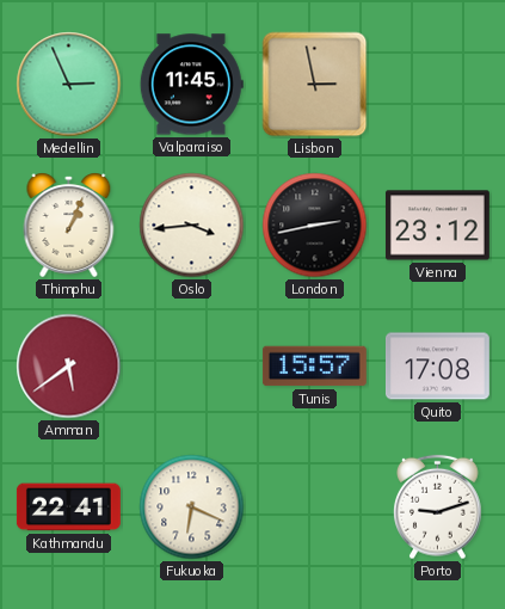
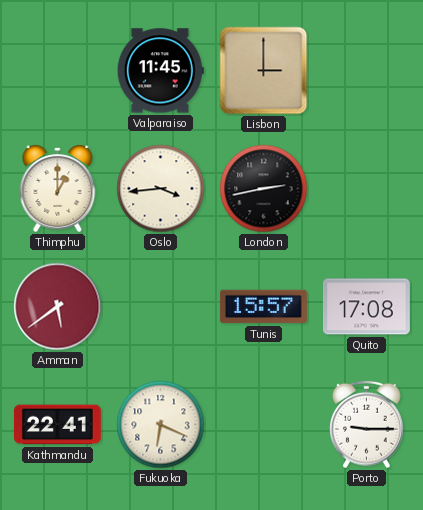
Medellin: 2:56 -> none
Lisbon: 2:58 -> 3:00
Thimphu: 1:04 -> 1:00
Vienna: 23:12 -> none
Porto: 9:12 -> 9:15
